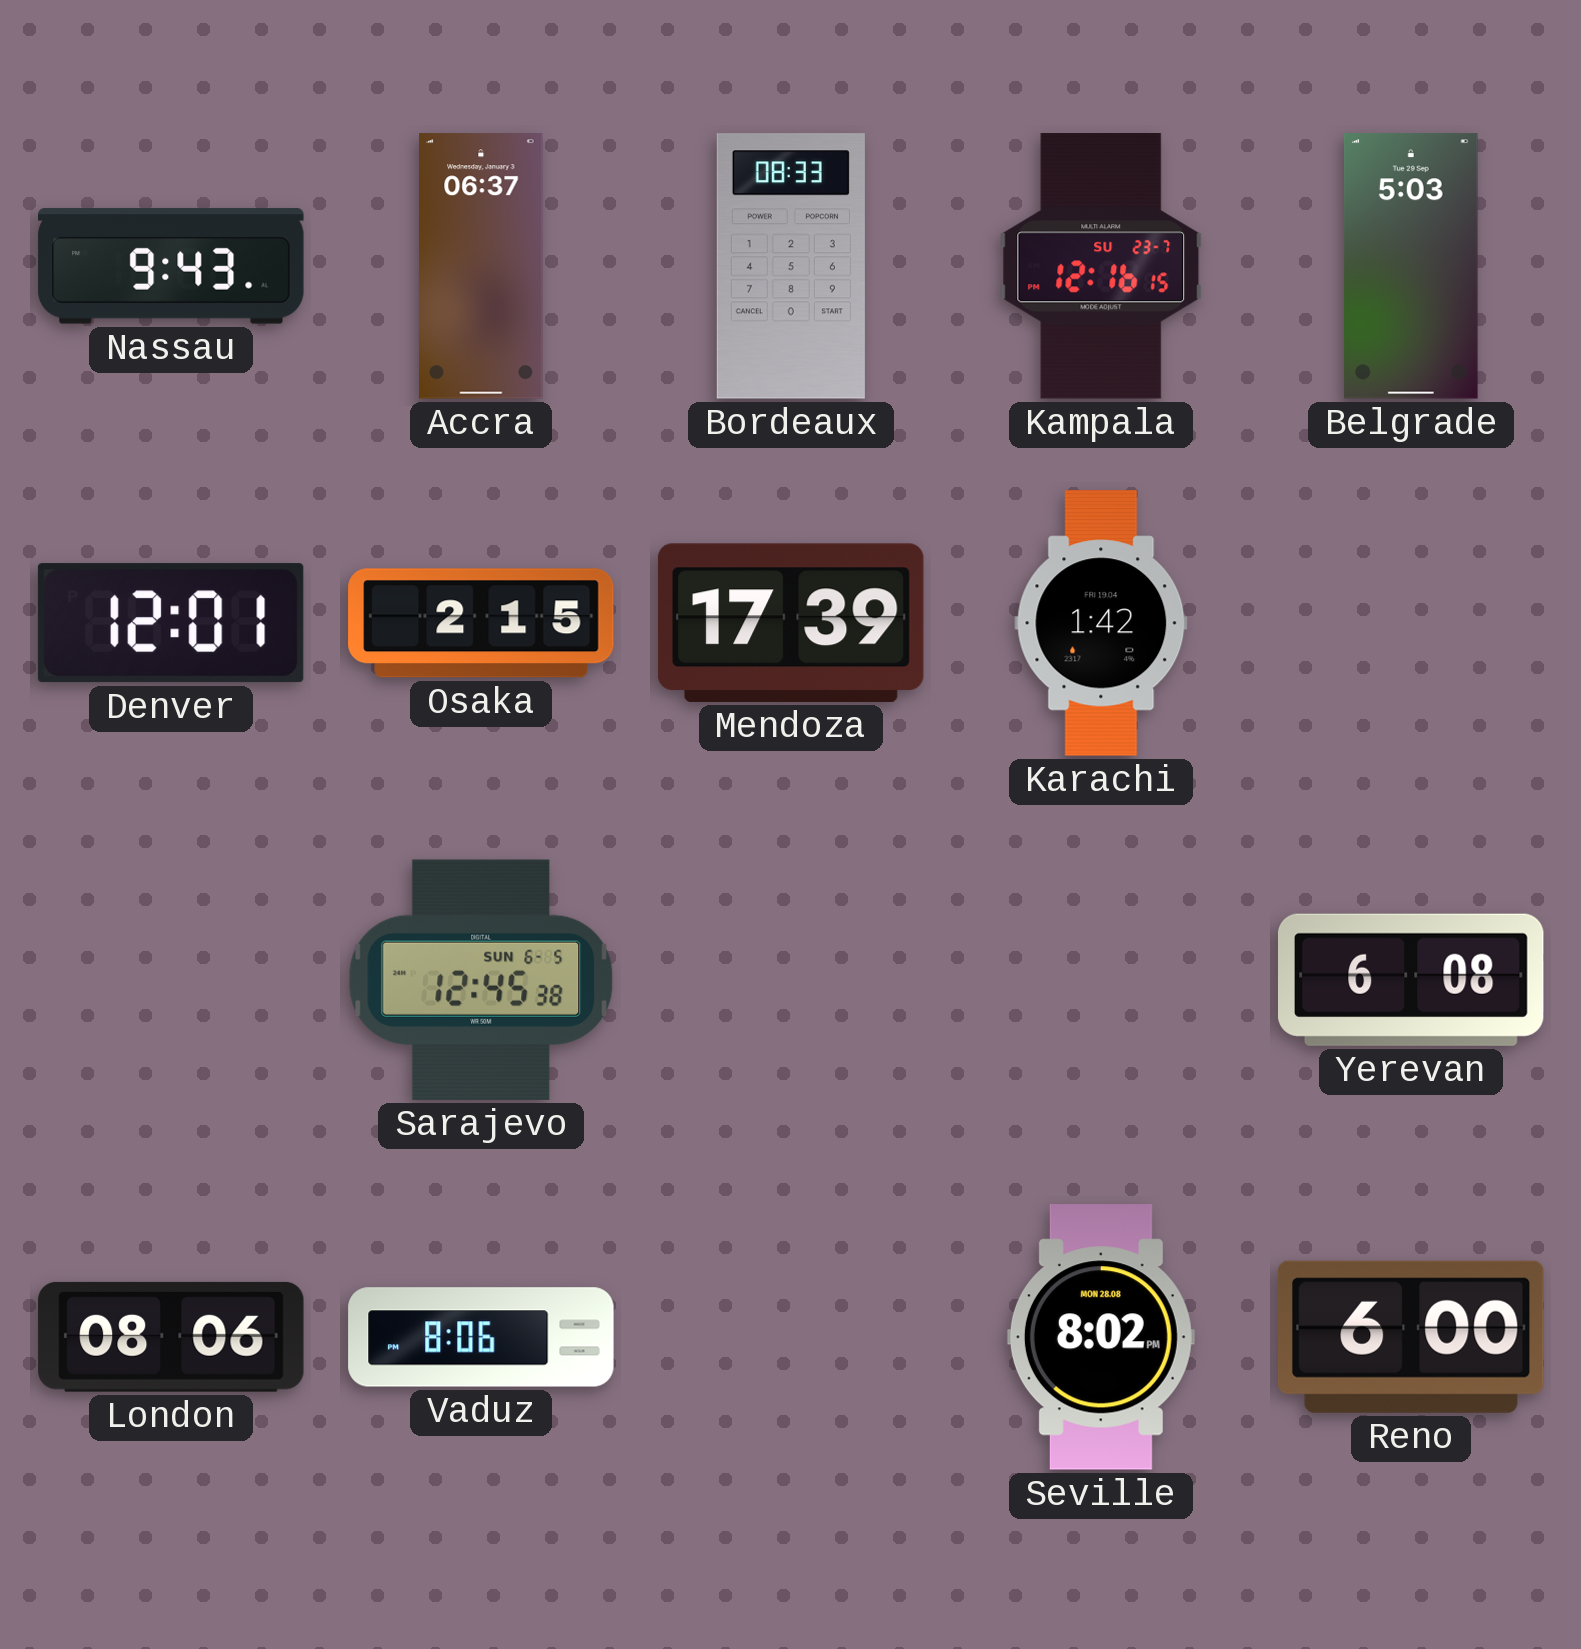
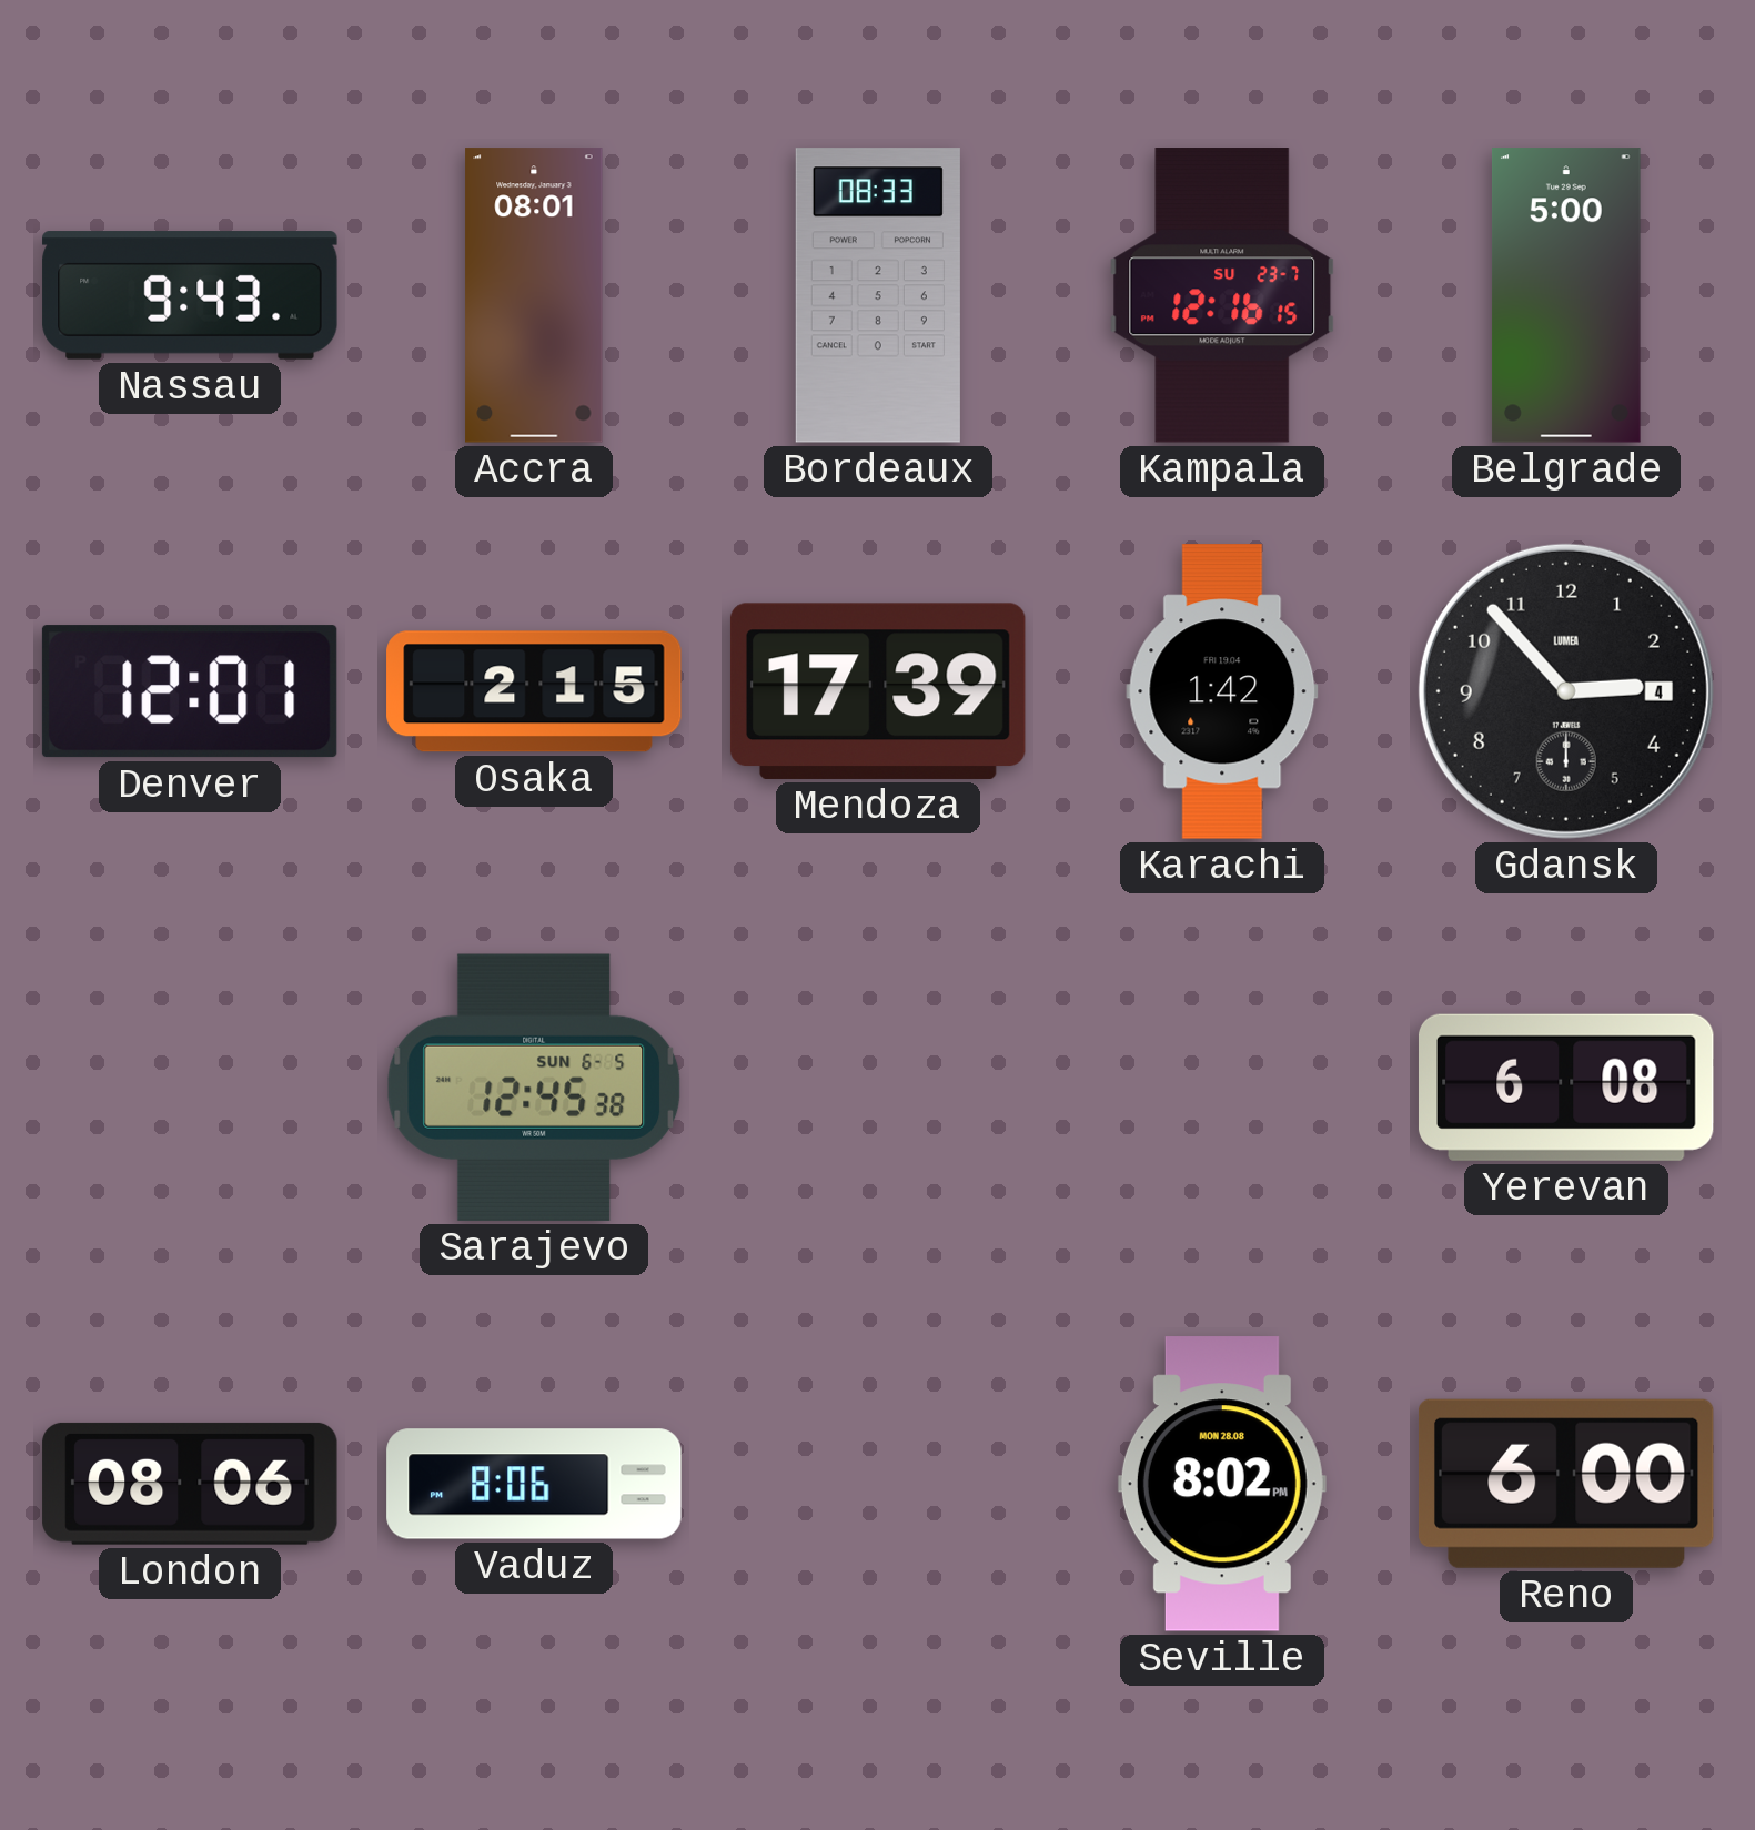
Accra: 06:37 -> 08:01
Belgrade: 5:03 -> 5:00
Gdansk: none -> 2:53
